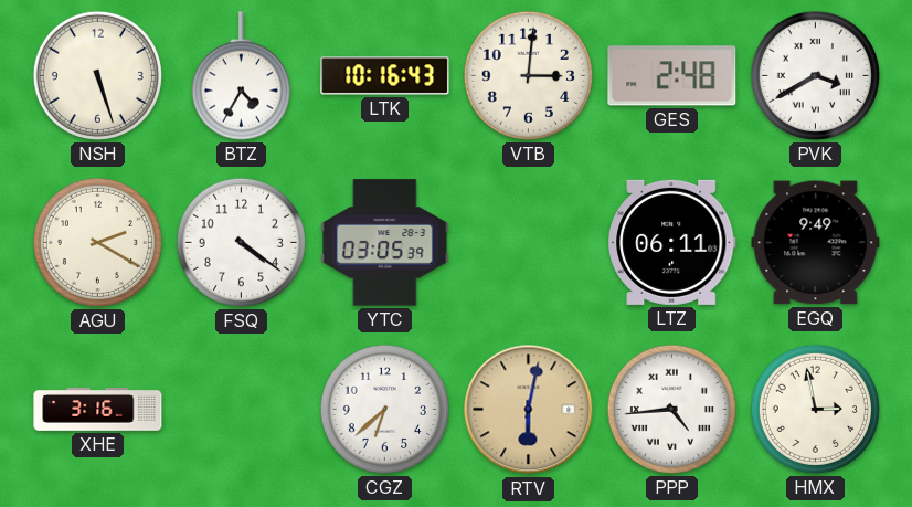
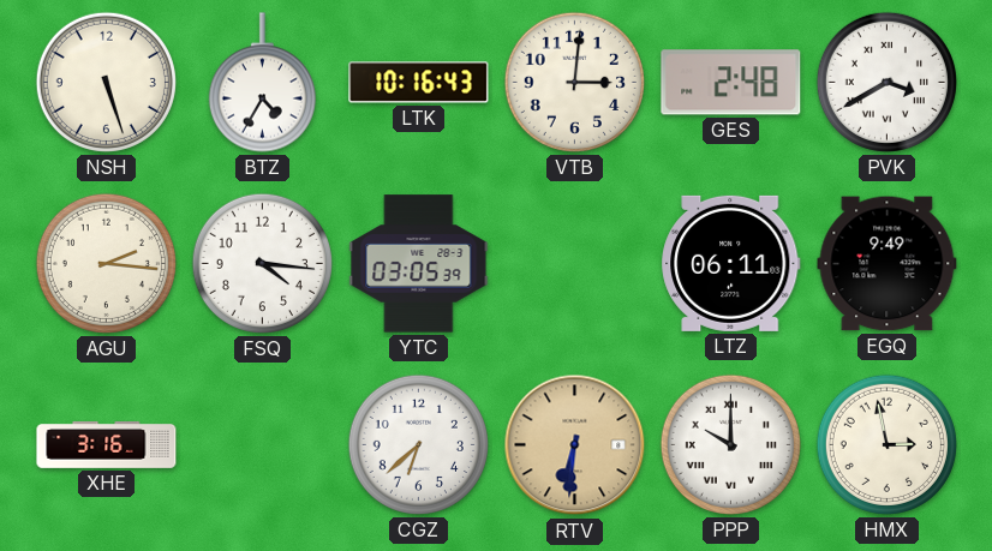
AGU: 2:20 -> 2:16
FSQ: 4:21 -> 4:16
RTV: 6:02 -> 6:31
PPP: 4:44 -> 10:00
